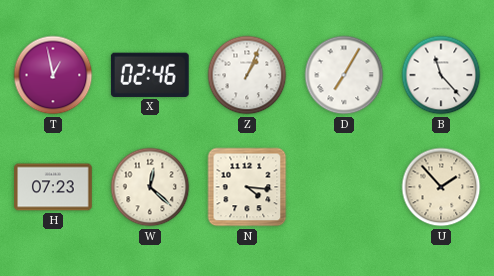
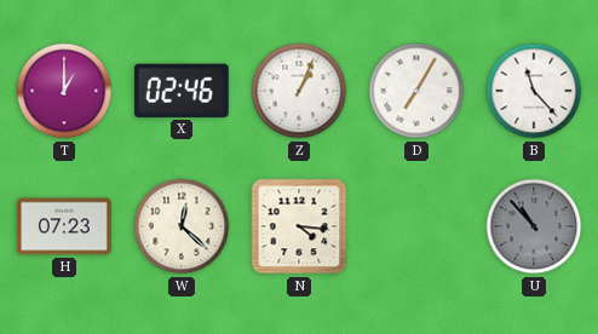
T: 12:58 -> 1:00
U: 1:53 -> 10:53
U dial: cream -> grey
